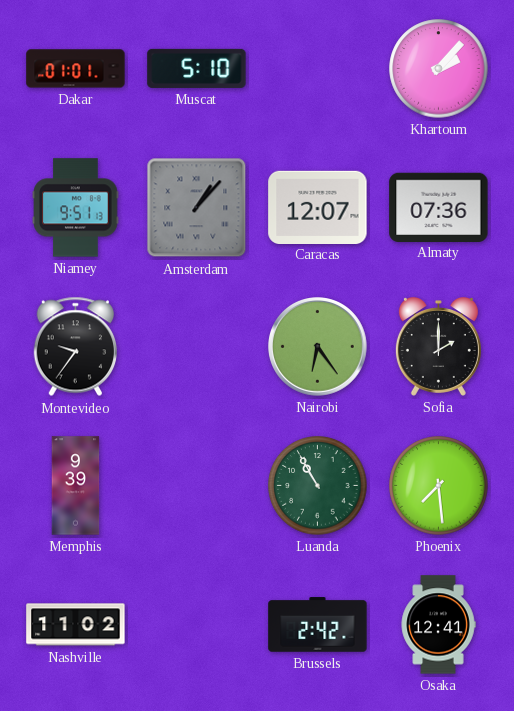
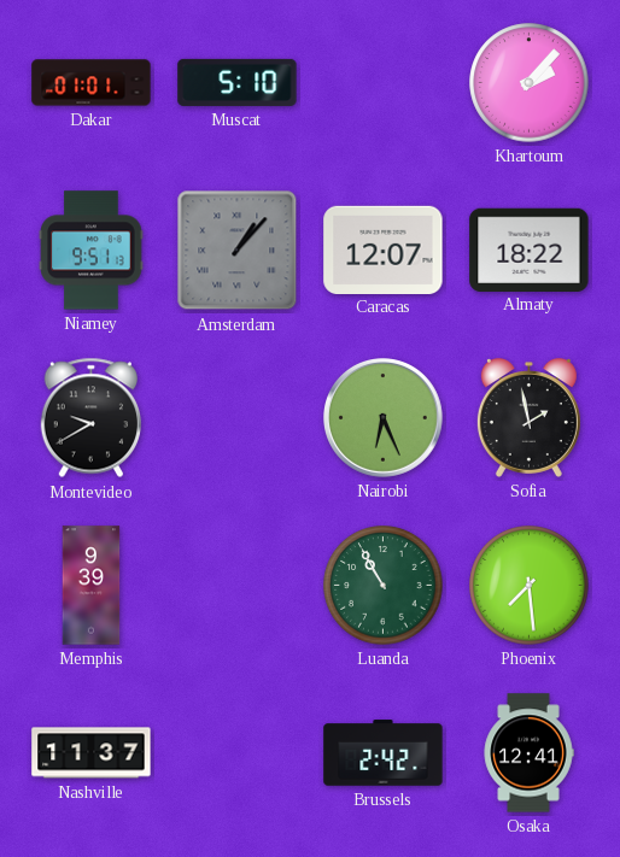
Almaty: 07:36 -> 18:22
Montevideo: 9:36 -> 9:40
Nairobi: 6:24 -> 6:26
Sofia: 2:00 -> 1:58
Nashville: 11:02 -> 11:37
